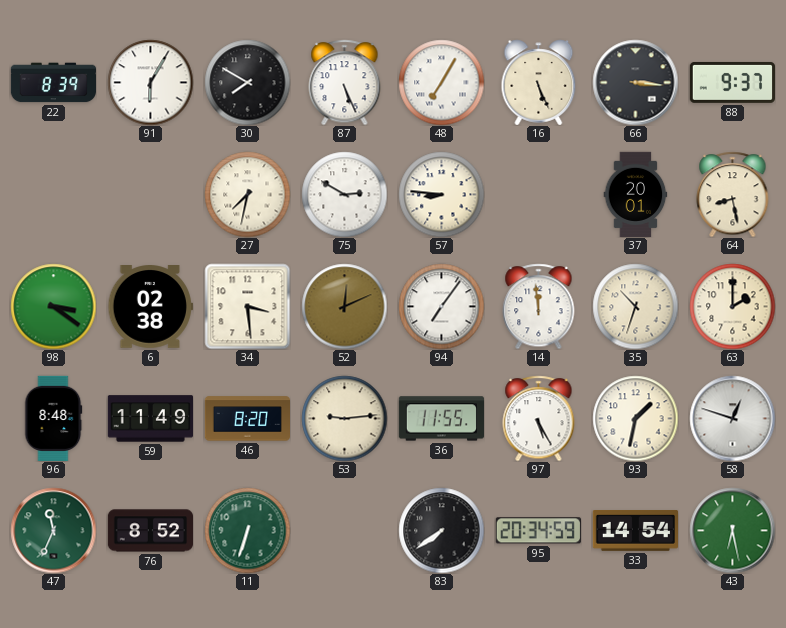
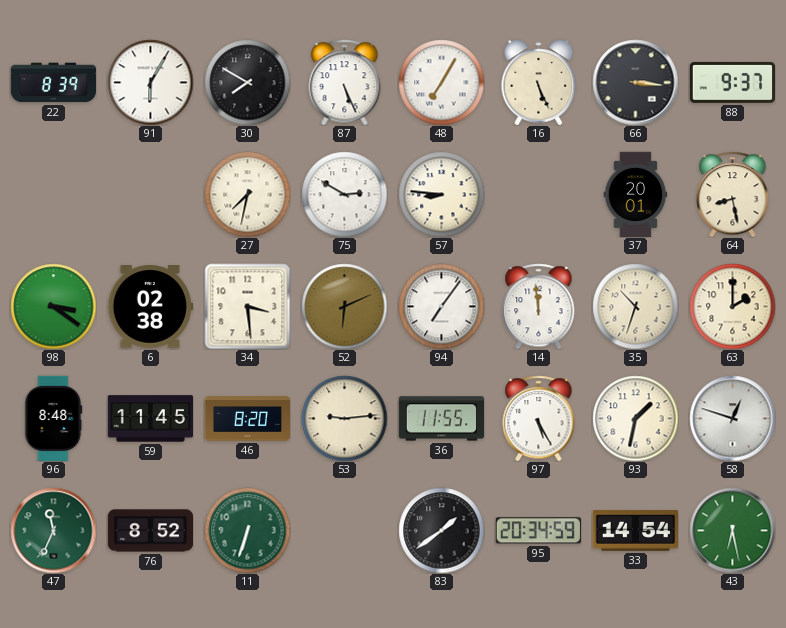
52: 12:11 -> 6:11
59: 11:49 -> 11:45
83: 7:39 -> 1:39
